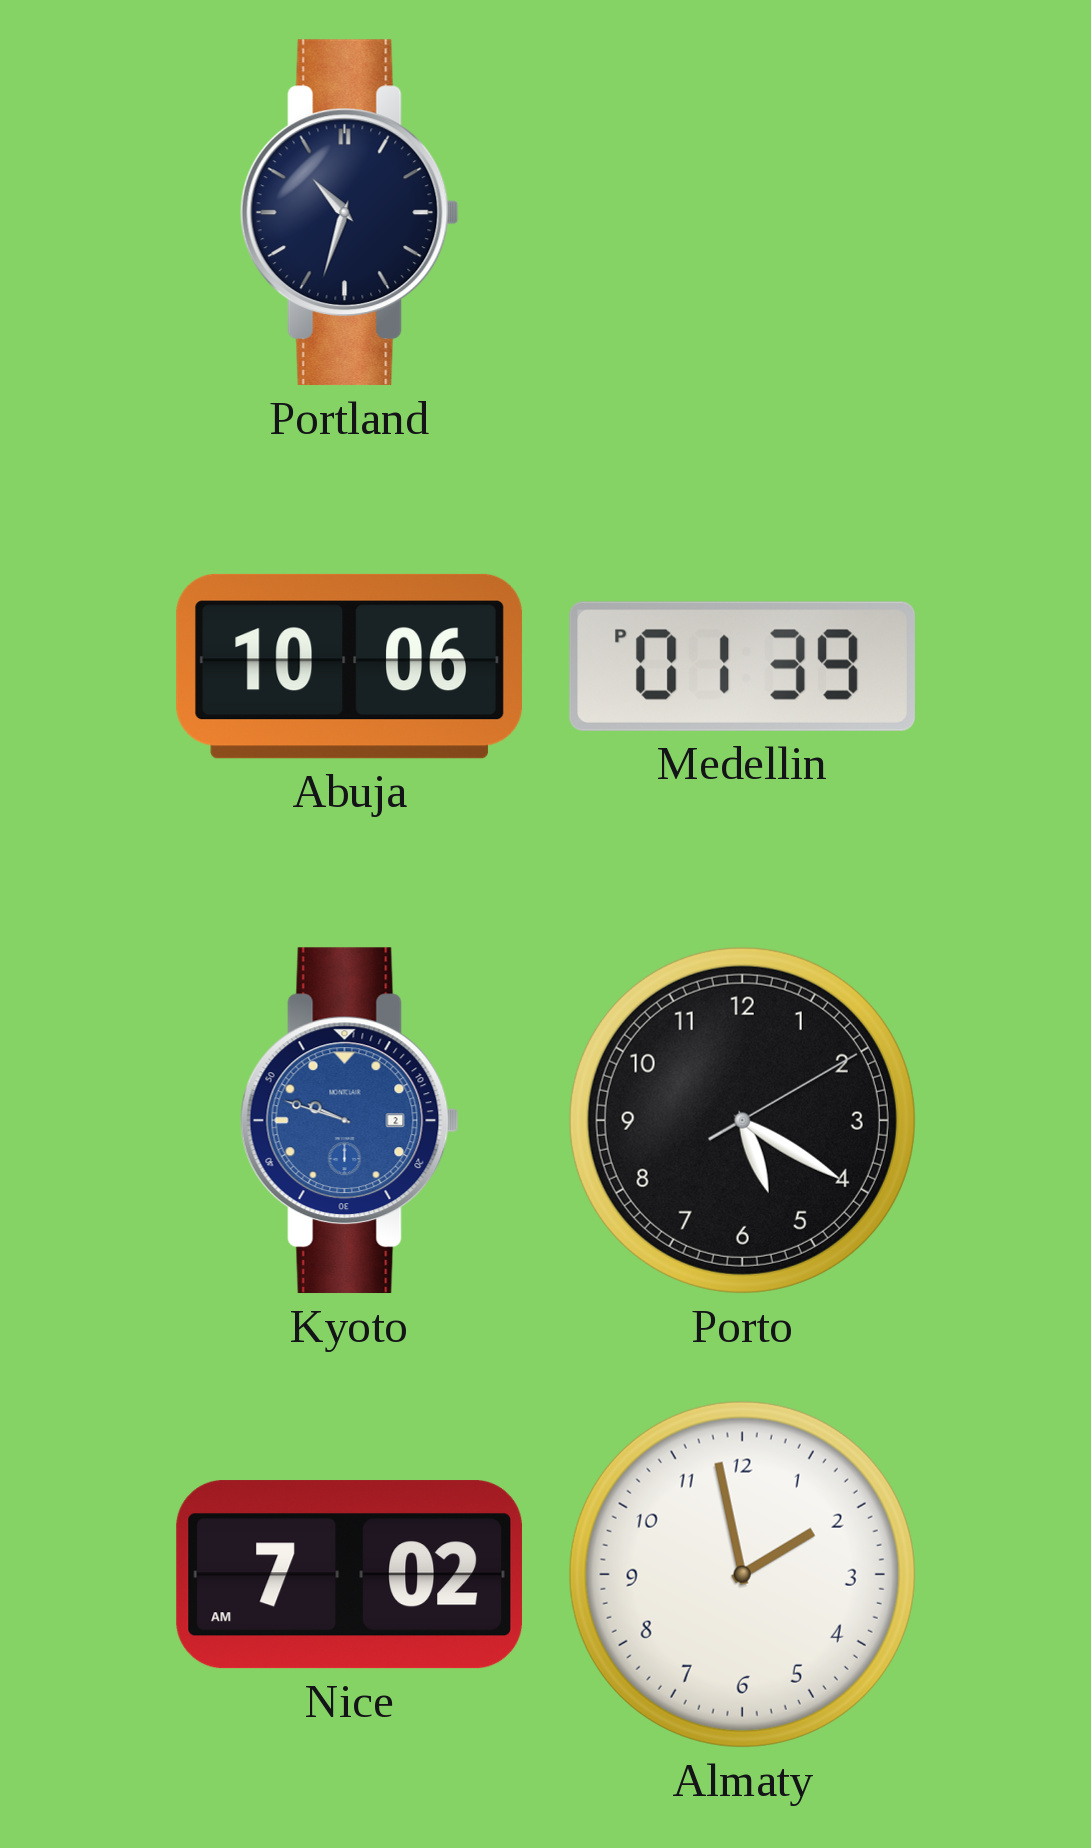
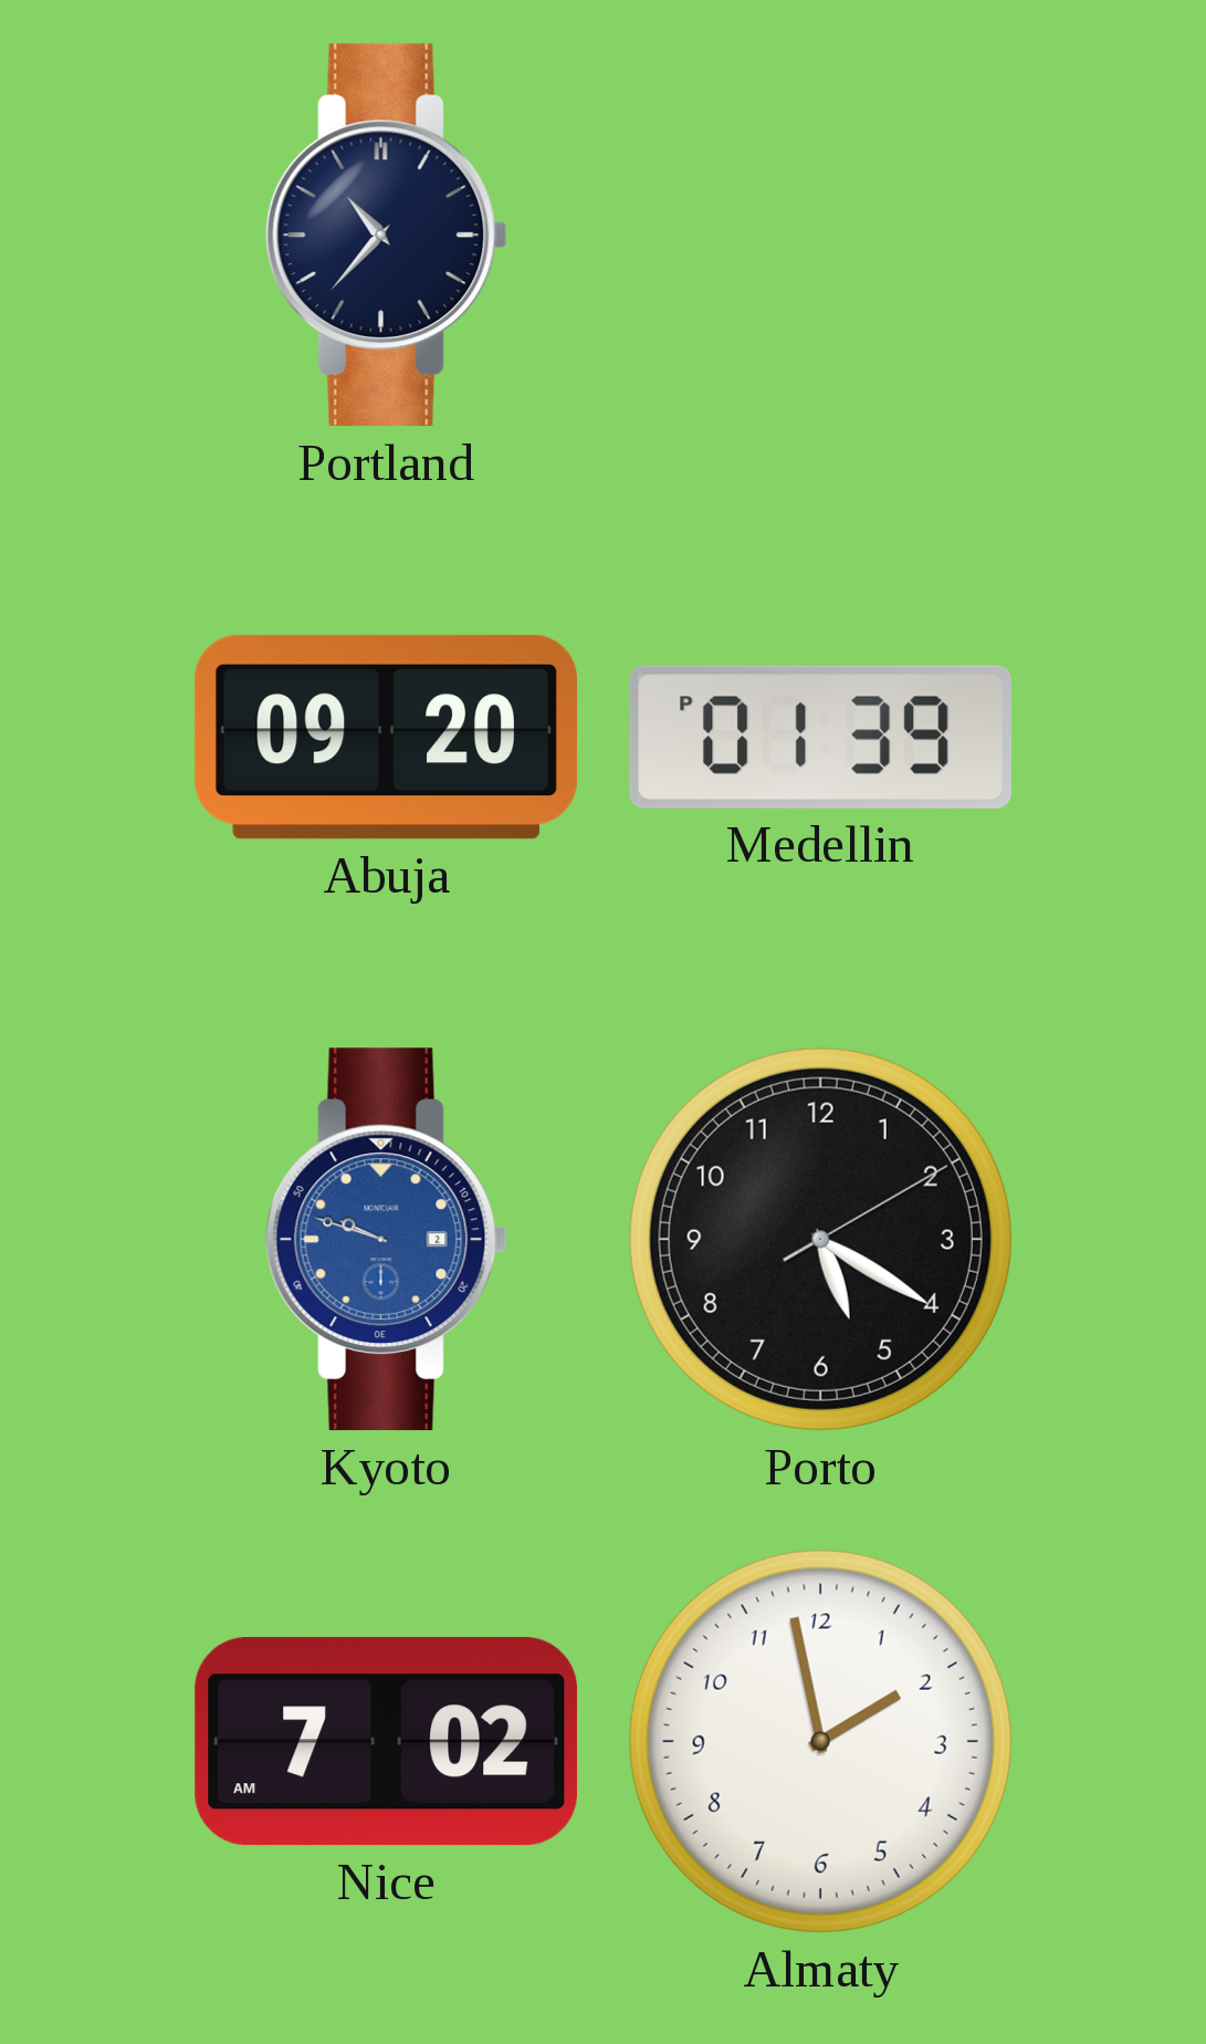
Portland: 10:33 -> 10:37
Abuja: 10:06 -> 09:20
